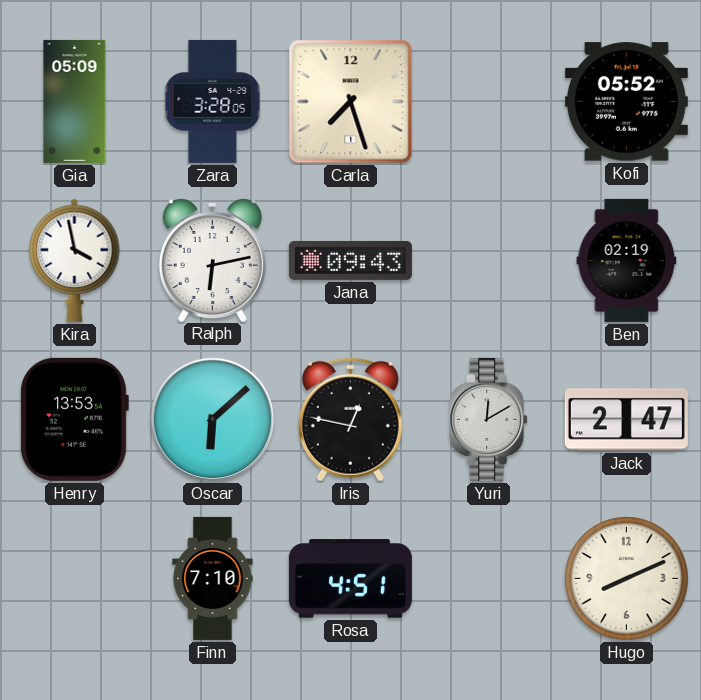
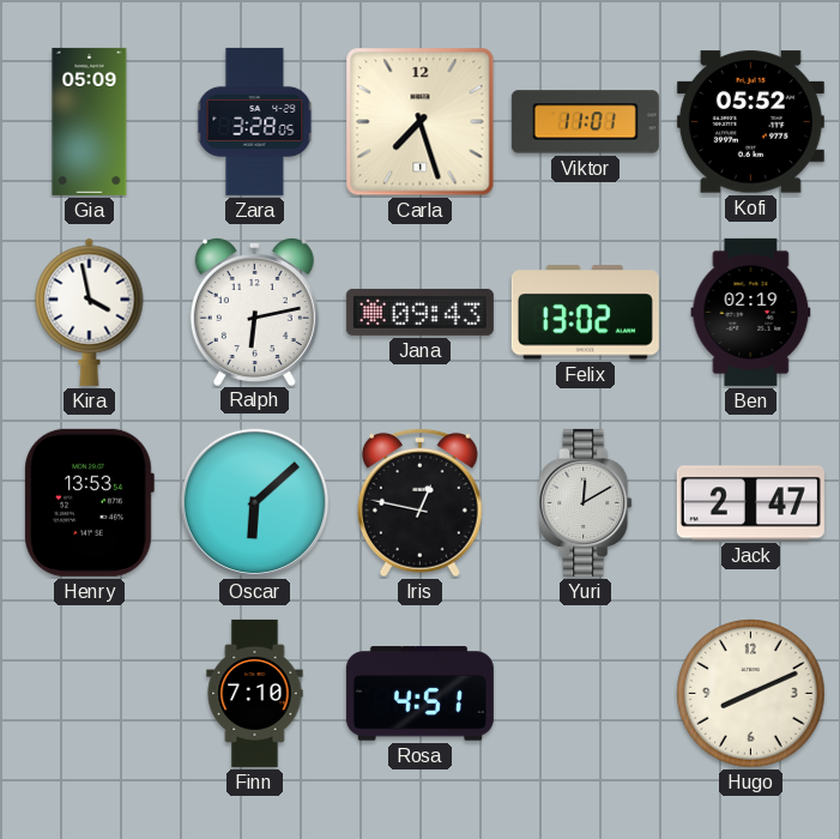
Viktor: none -> 11:01
Felix: none -> 13:02
